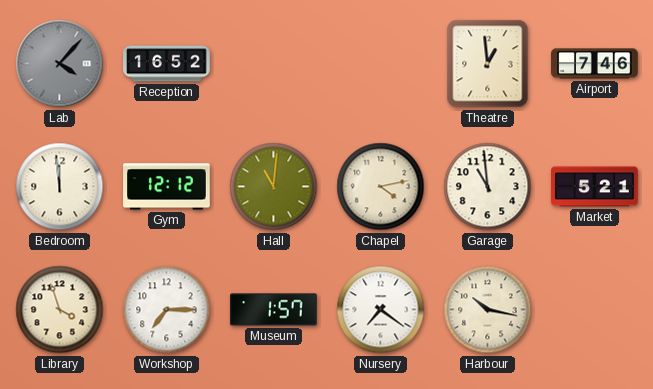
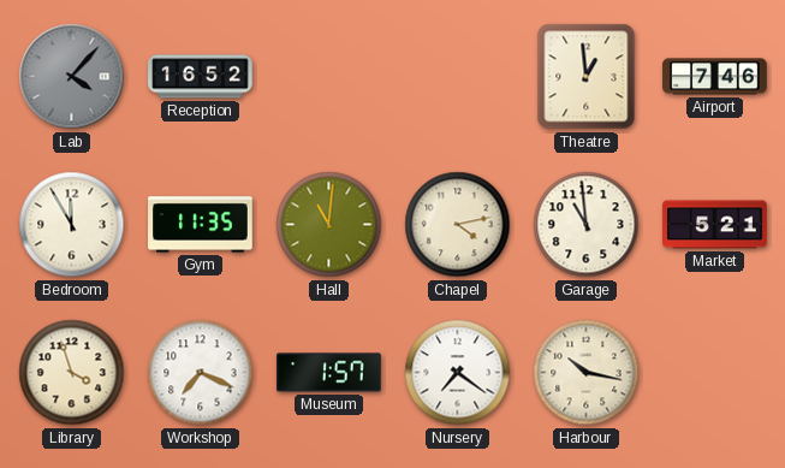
Bedroom: 11:59 -> 11:55
Gym: 12:12 -> 11:35
Workshop: 7:15 -> 7:19
